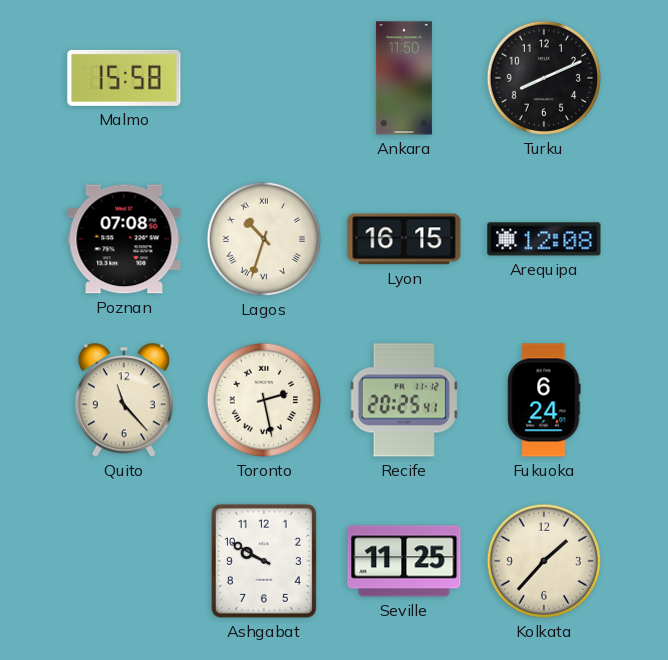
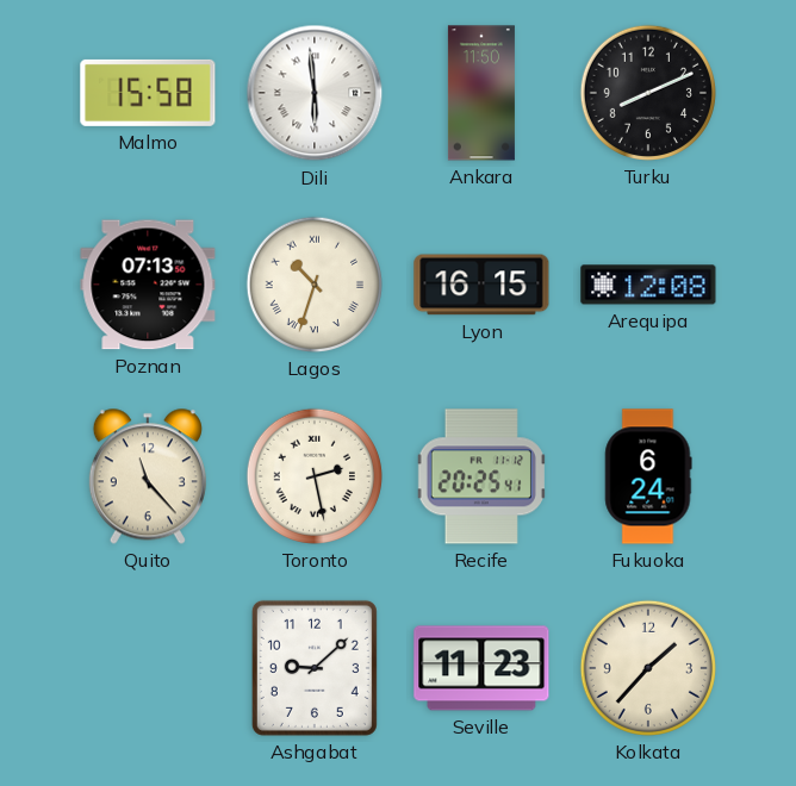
Dili: none -> 5:59
Poznan: 07:08 -> 07:13
Ashgabat: 9:50 -> 9:08
Seville: 11:25 -> 11:23
